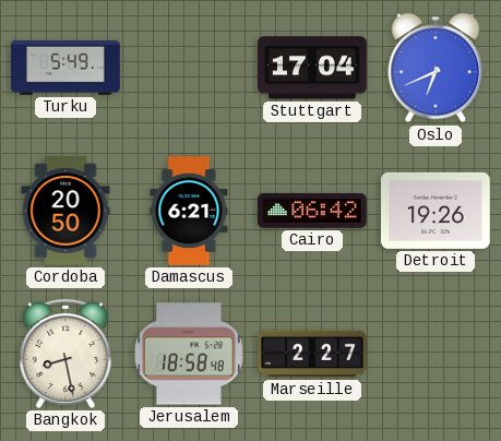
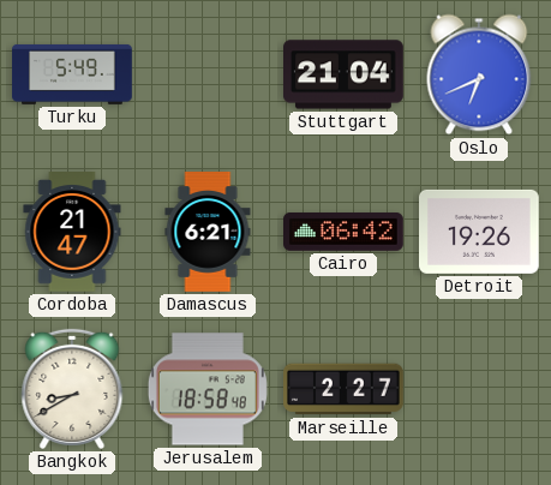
Stuttgart: 17:04 -> 21:04
Cordoba: 20:50 -> 21:47
Bangkok: 8:28 -> 8:40
